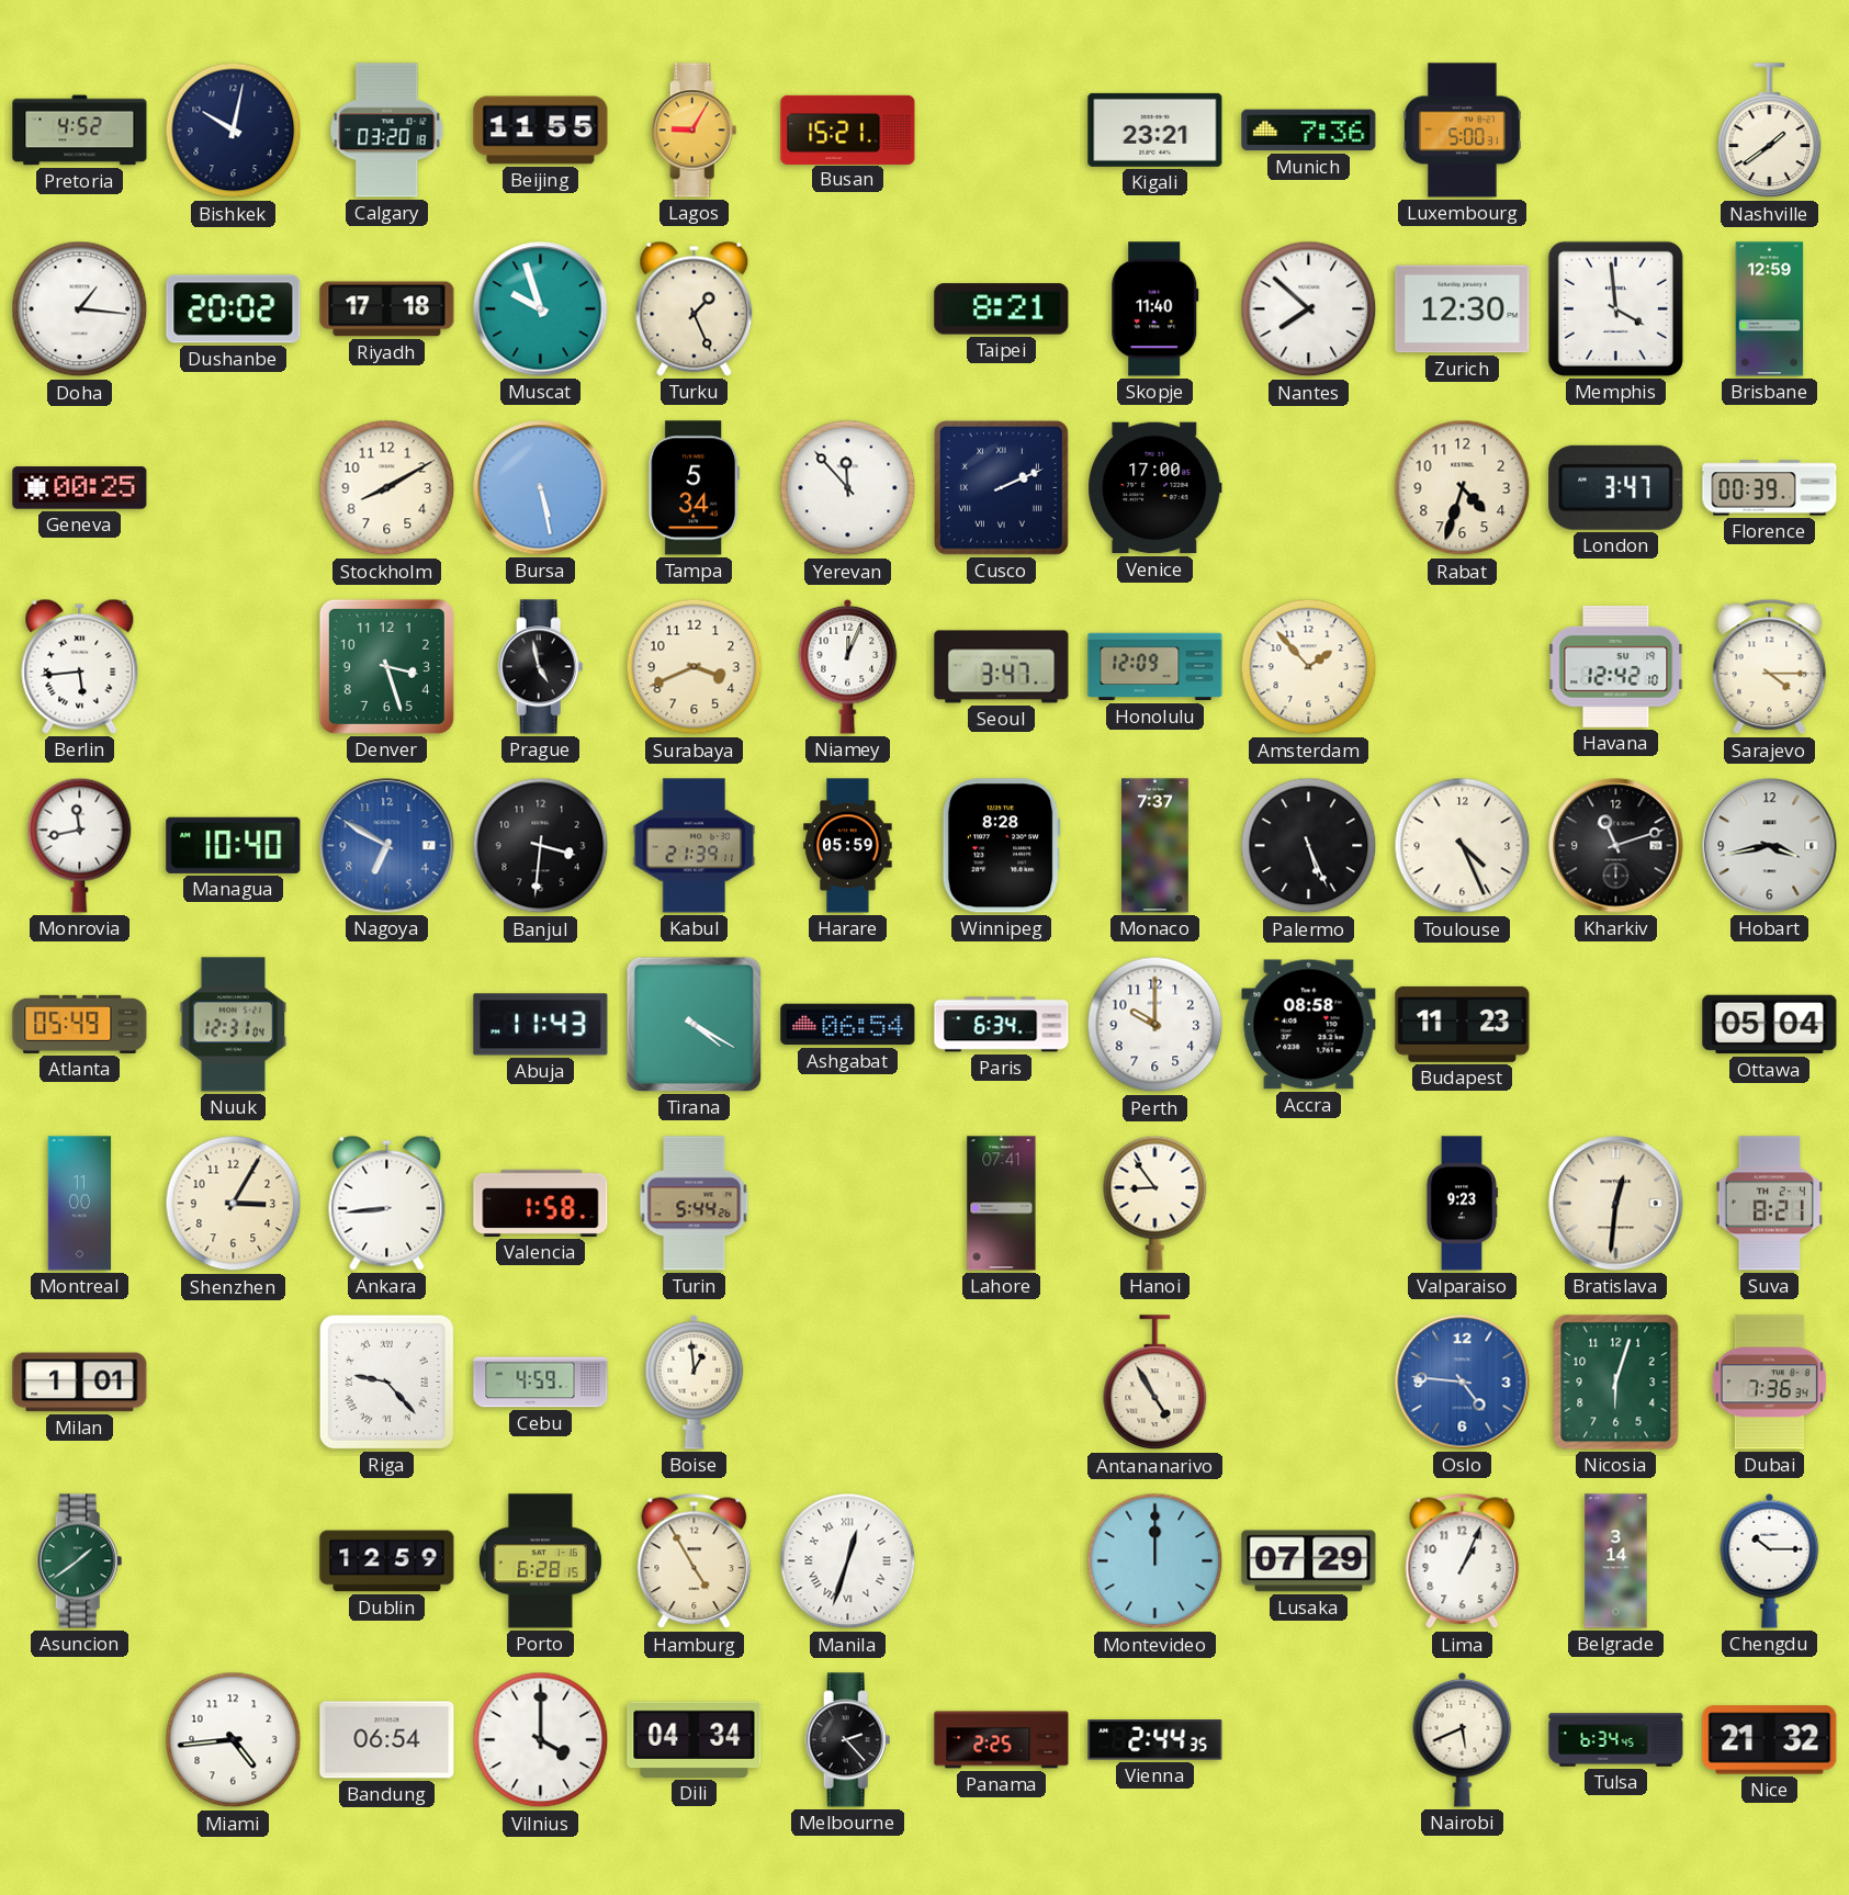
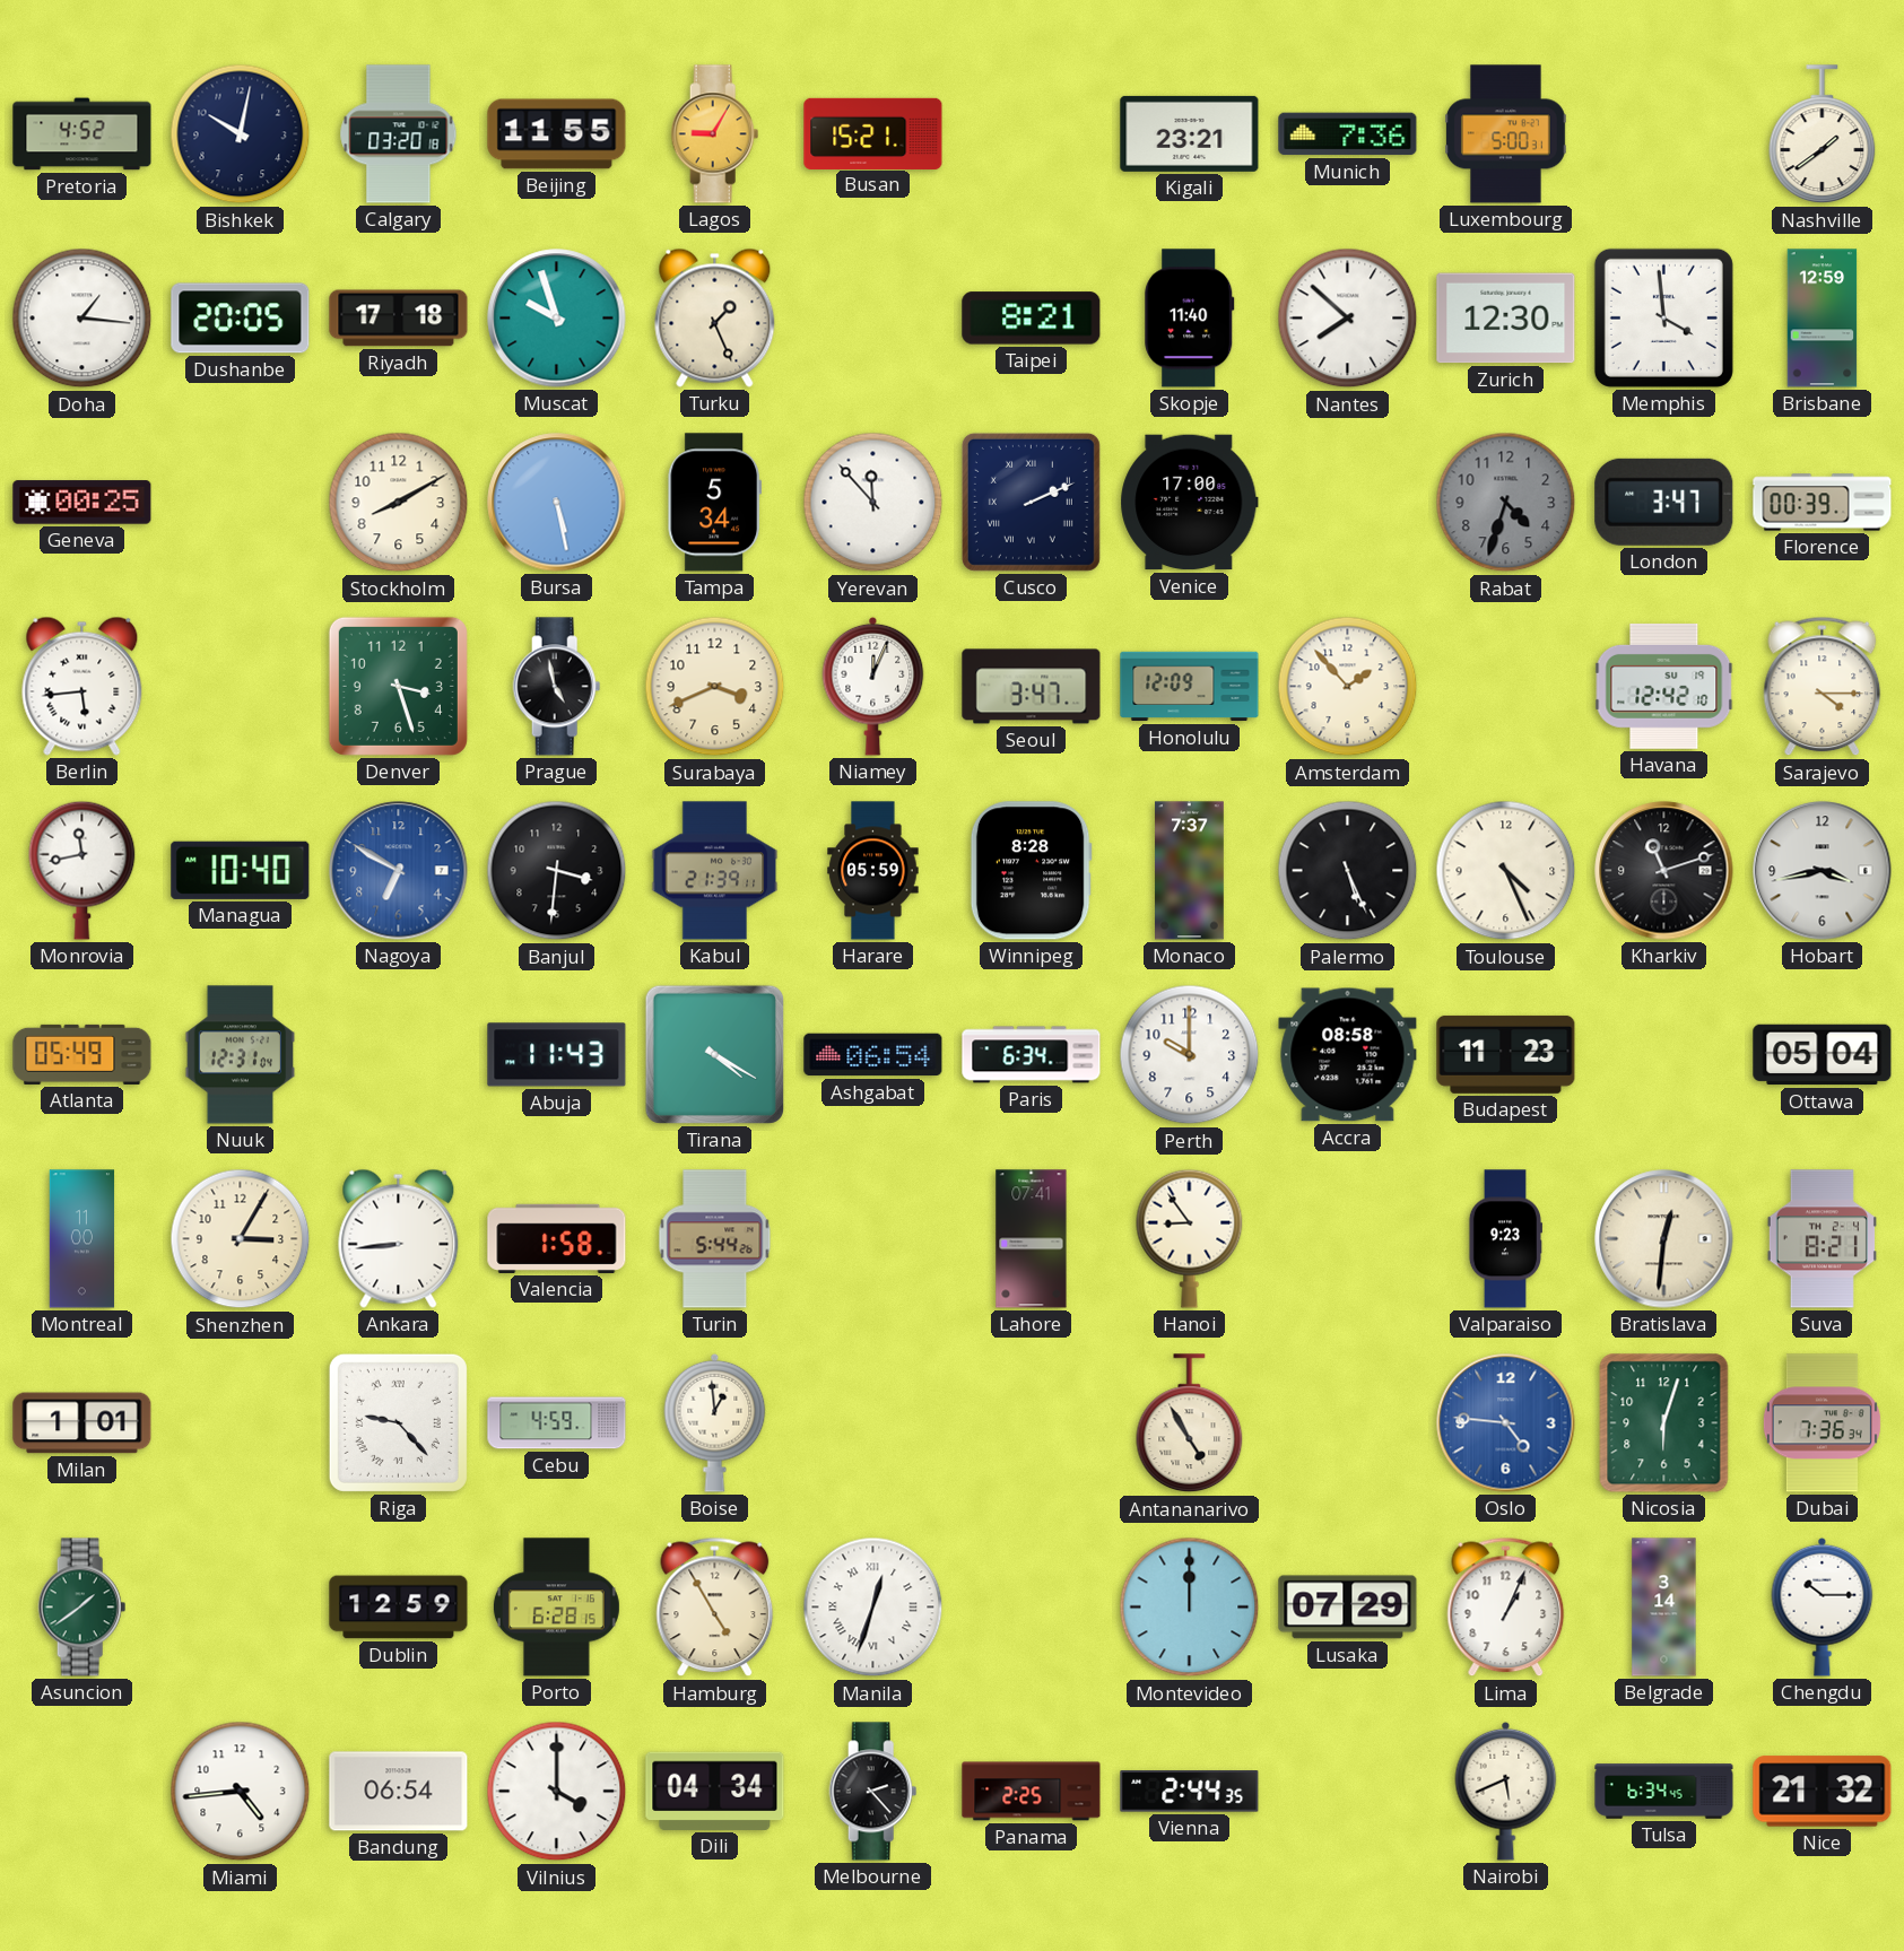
Dushanbe: 20:02 -> 20:05
Rabat dial: cream -> grey
